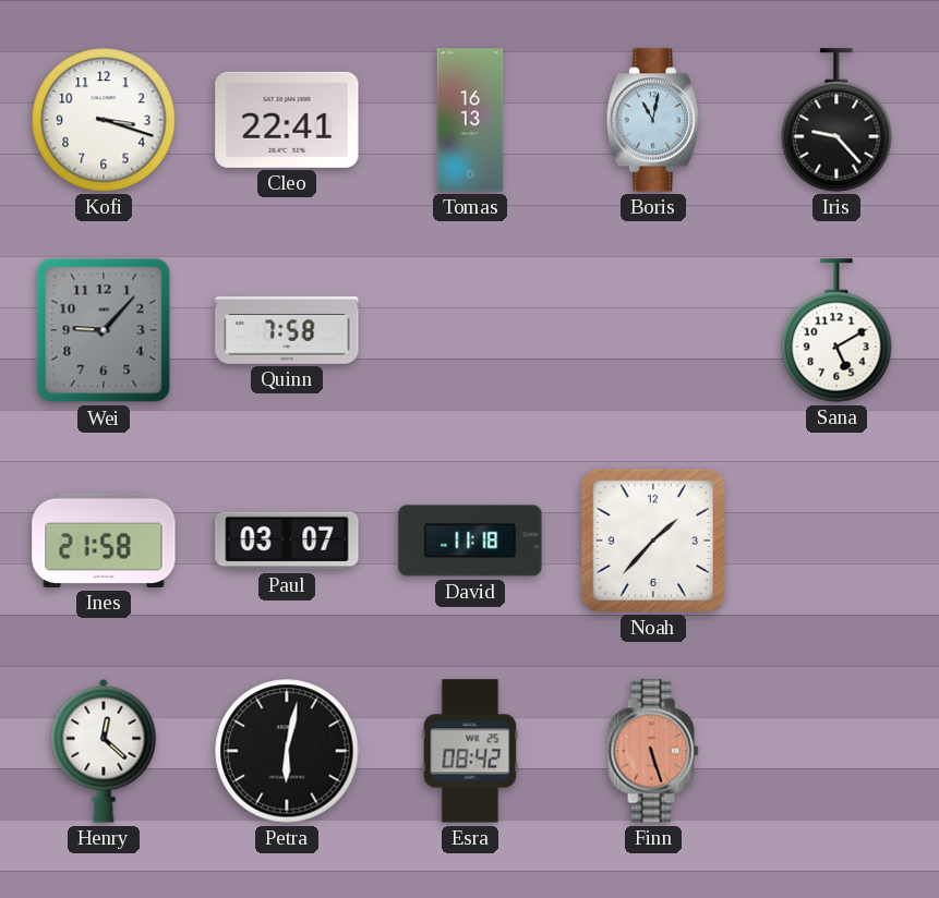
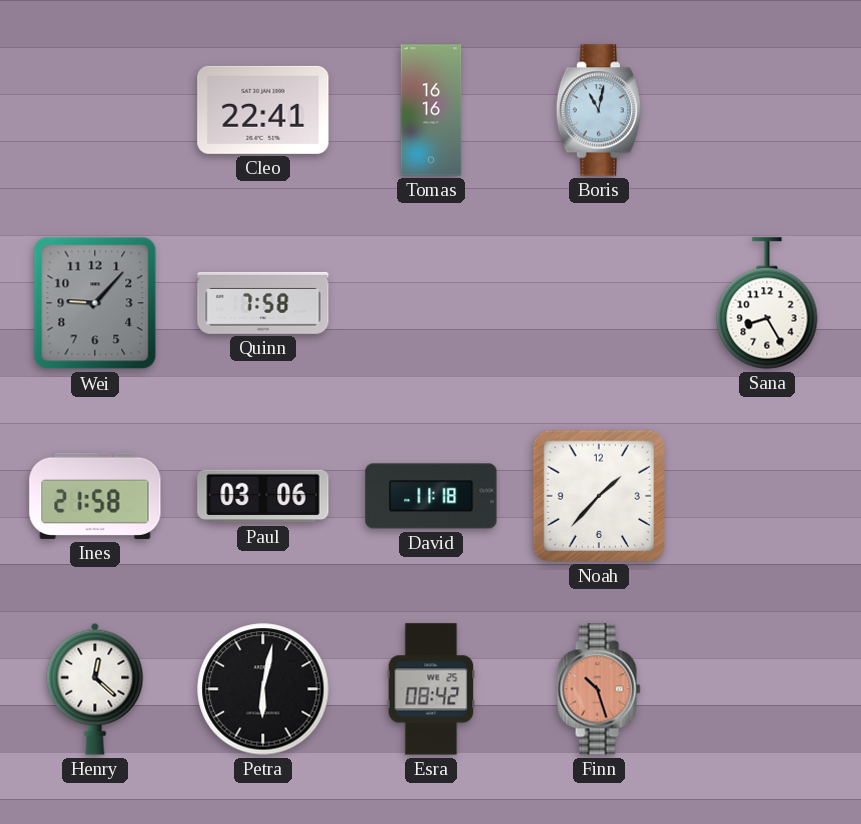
Kofi: 3:18 -> none
Tomas: 16:13 -> 16:16
Iris: 9:23 -> none
Sana: 5:10 -> 8:25
Paul: 03:07 -> 03:06
Finn: 5:27 -> 10:27
